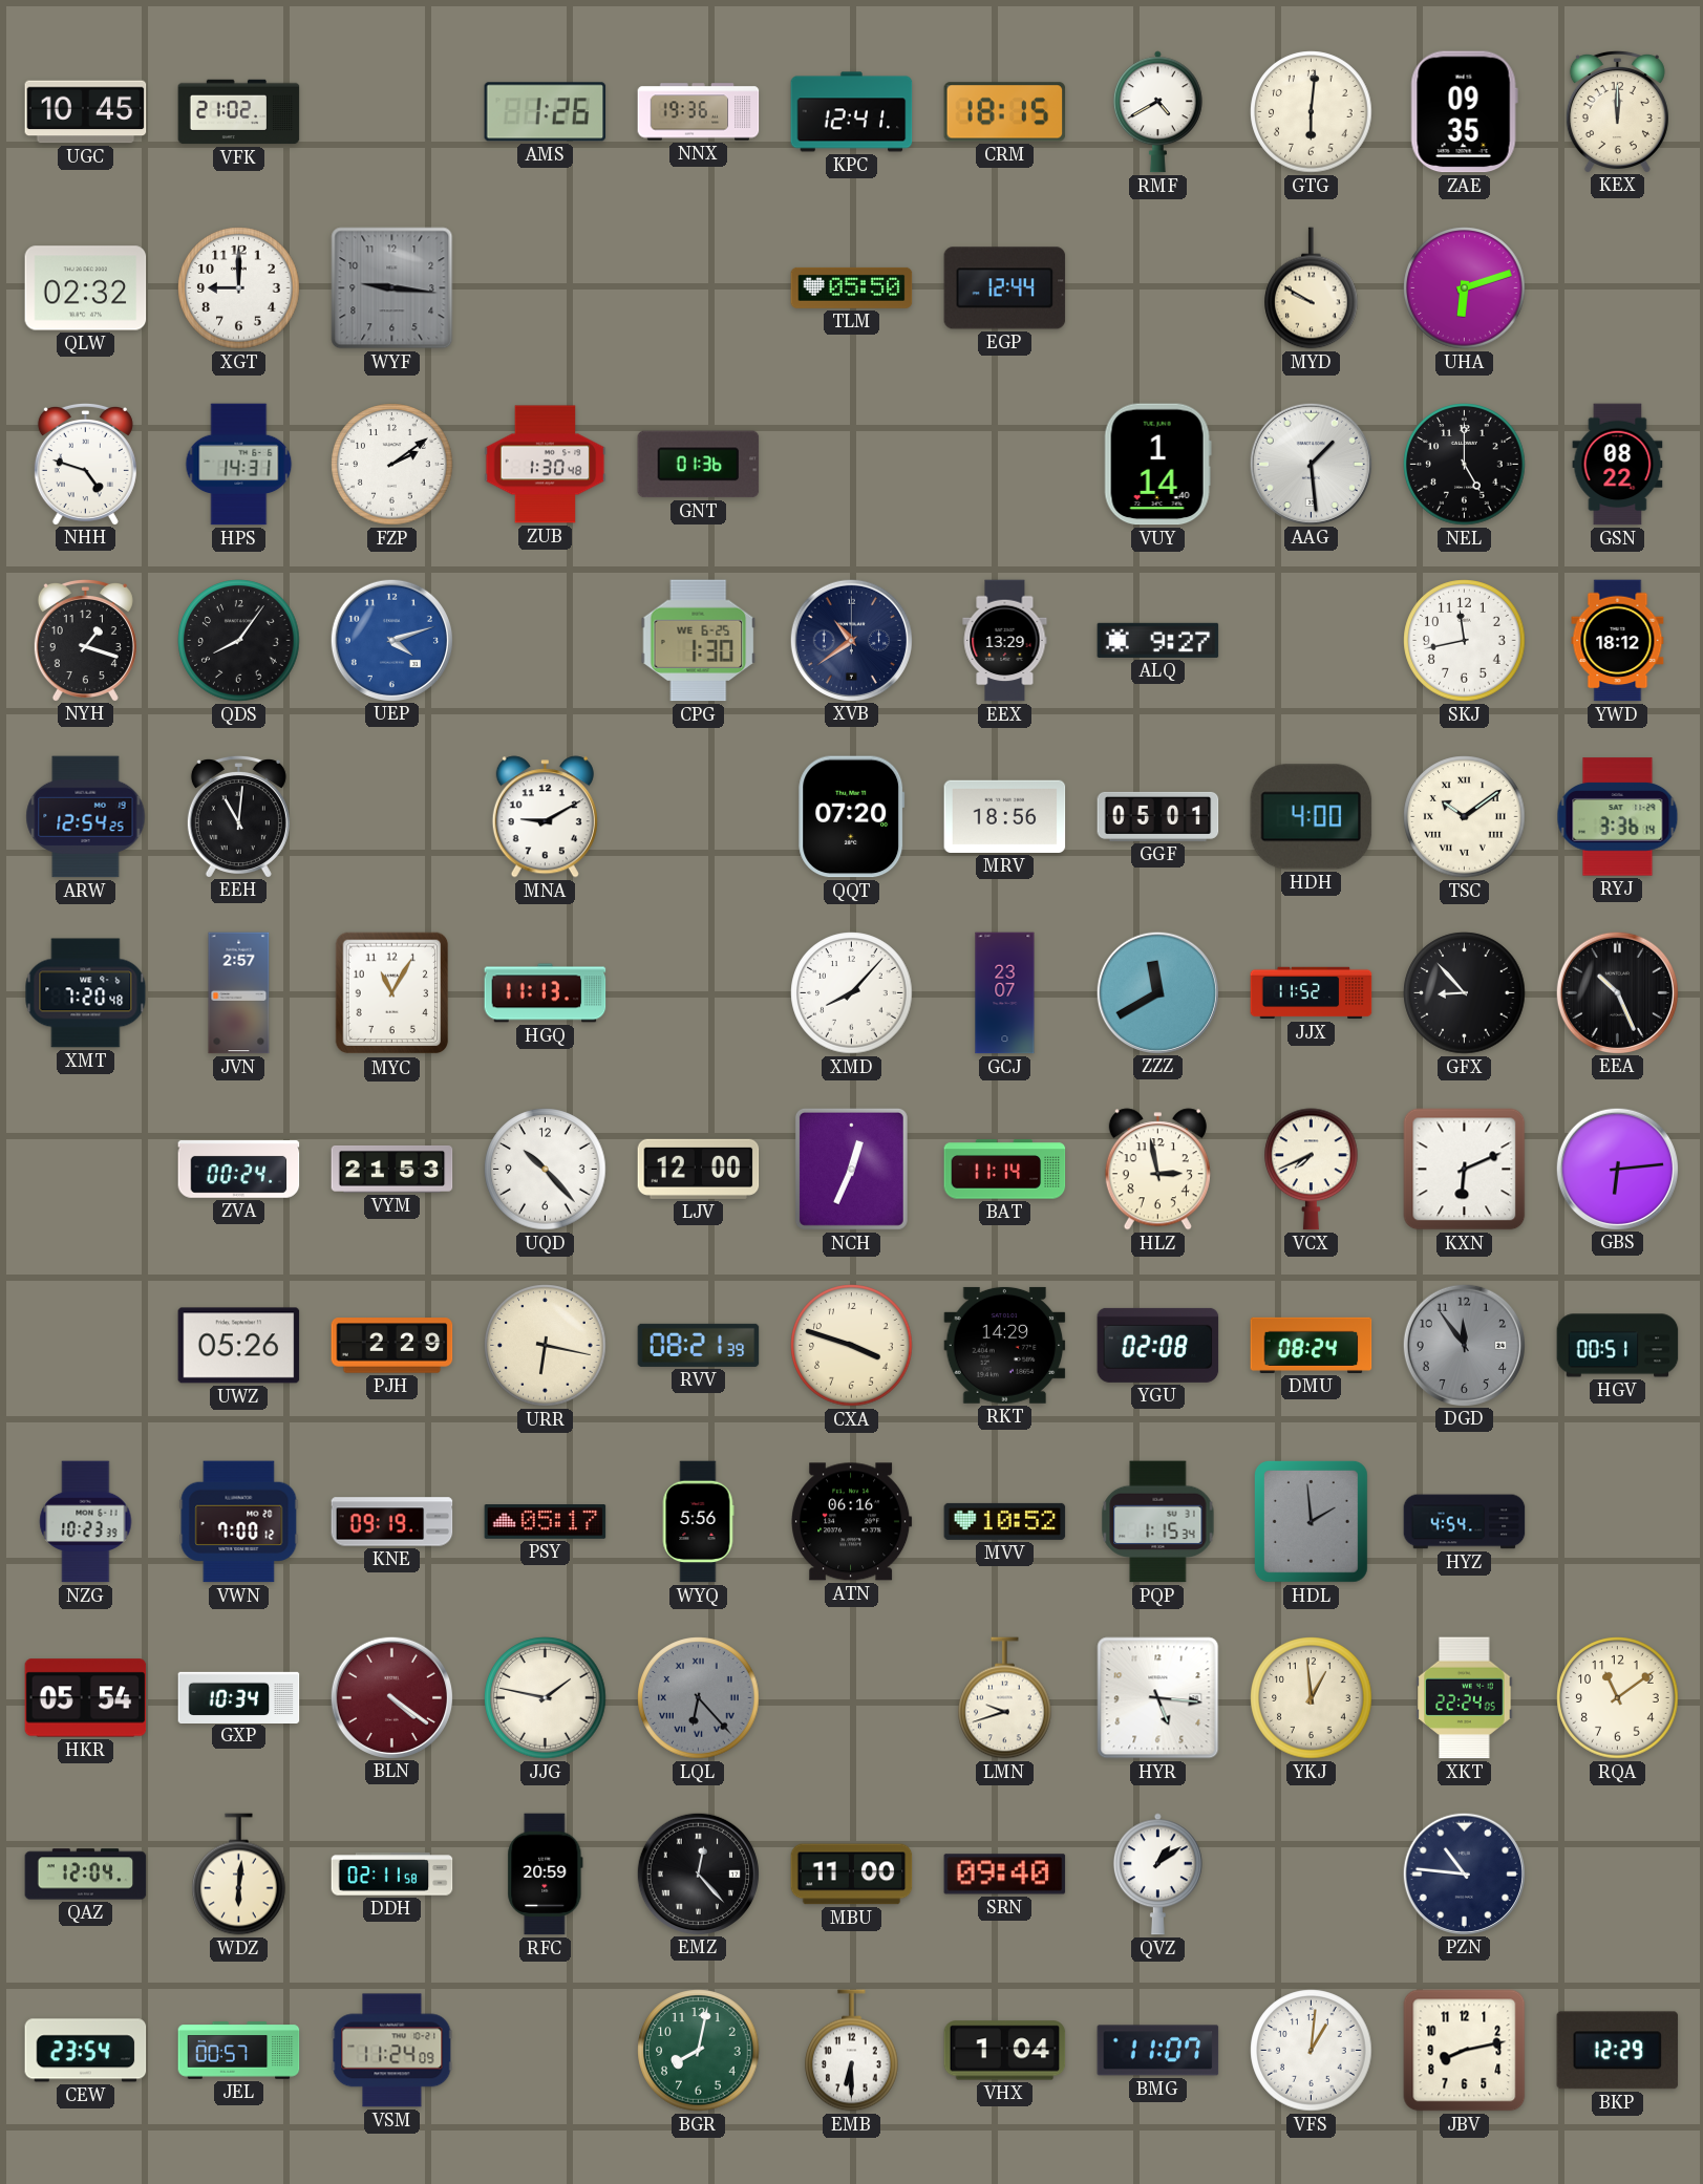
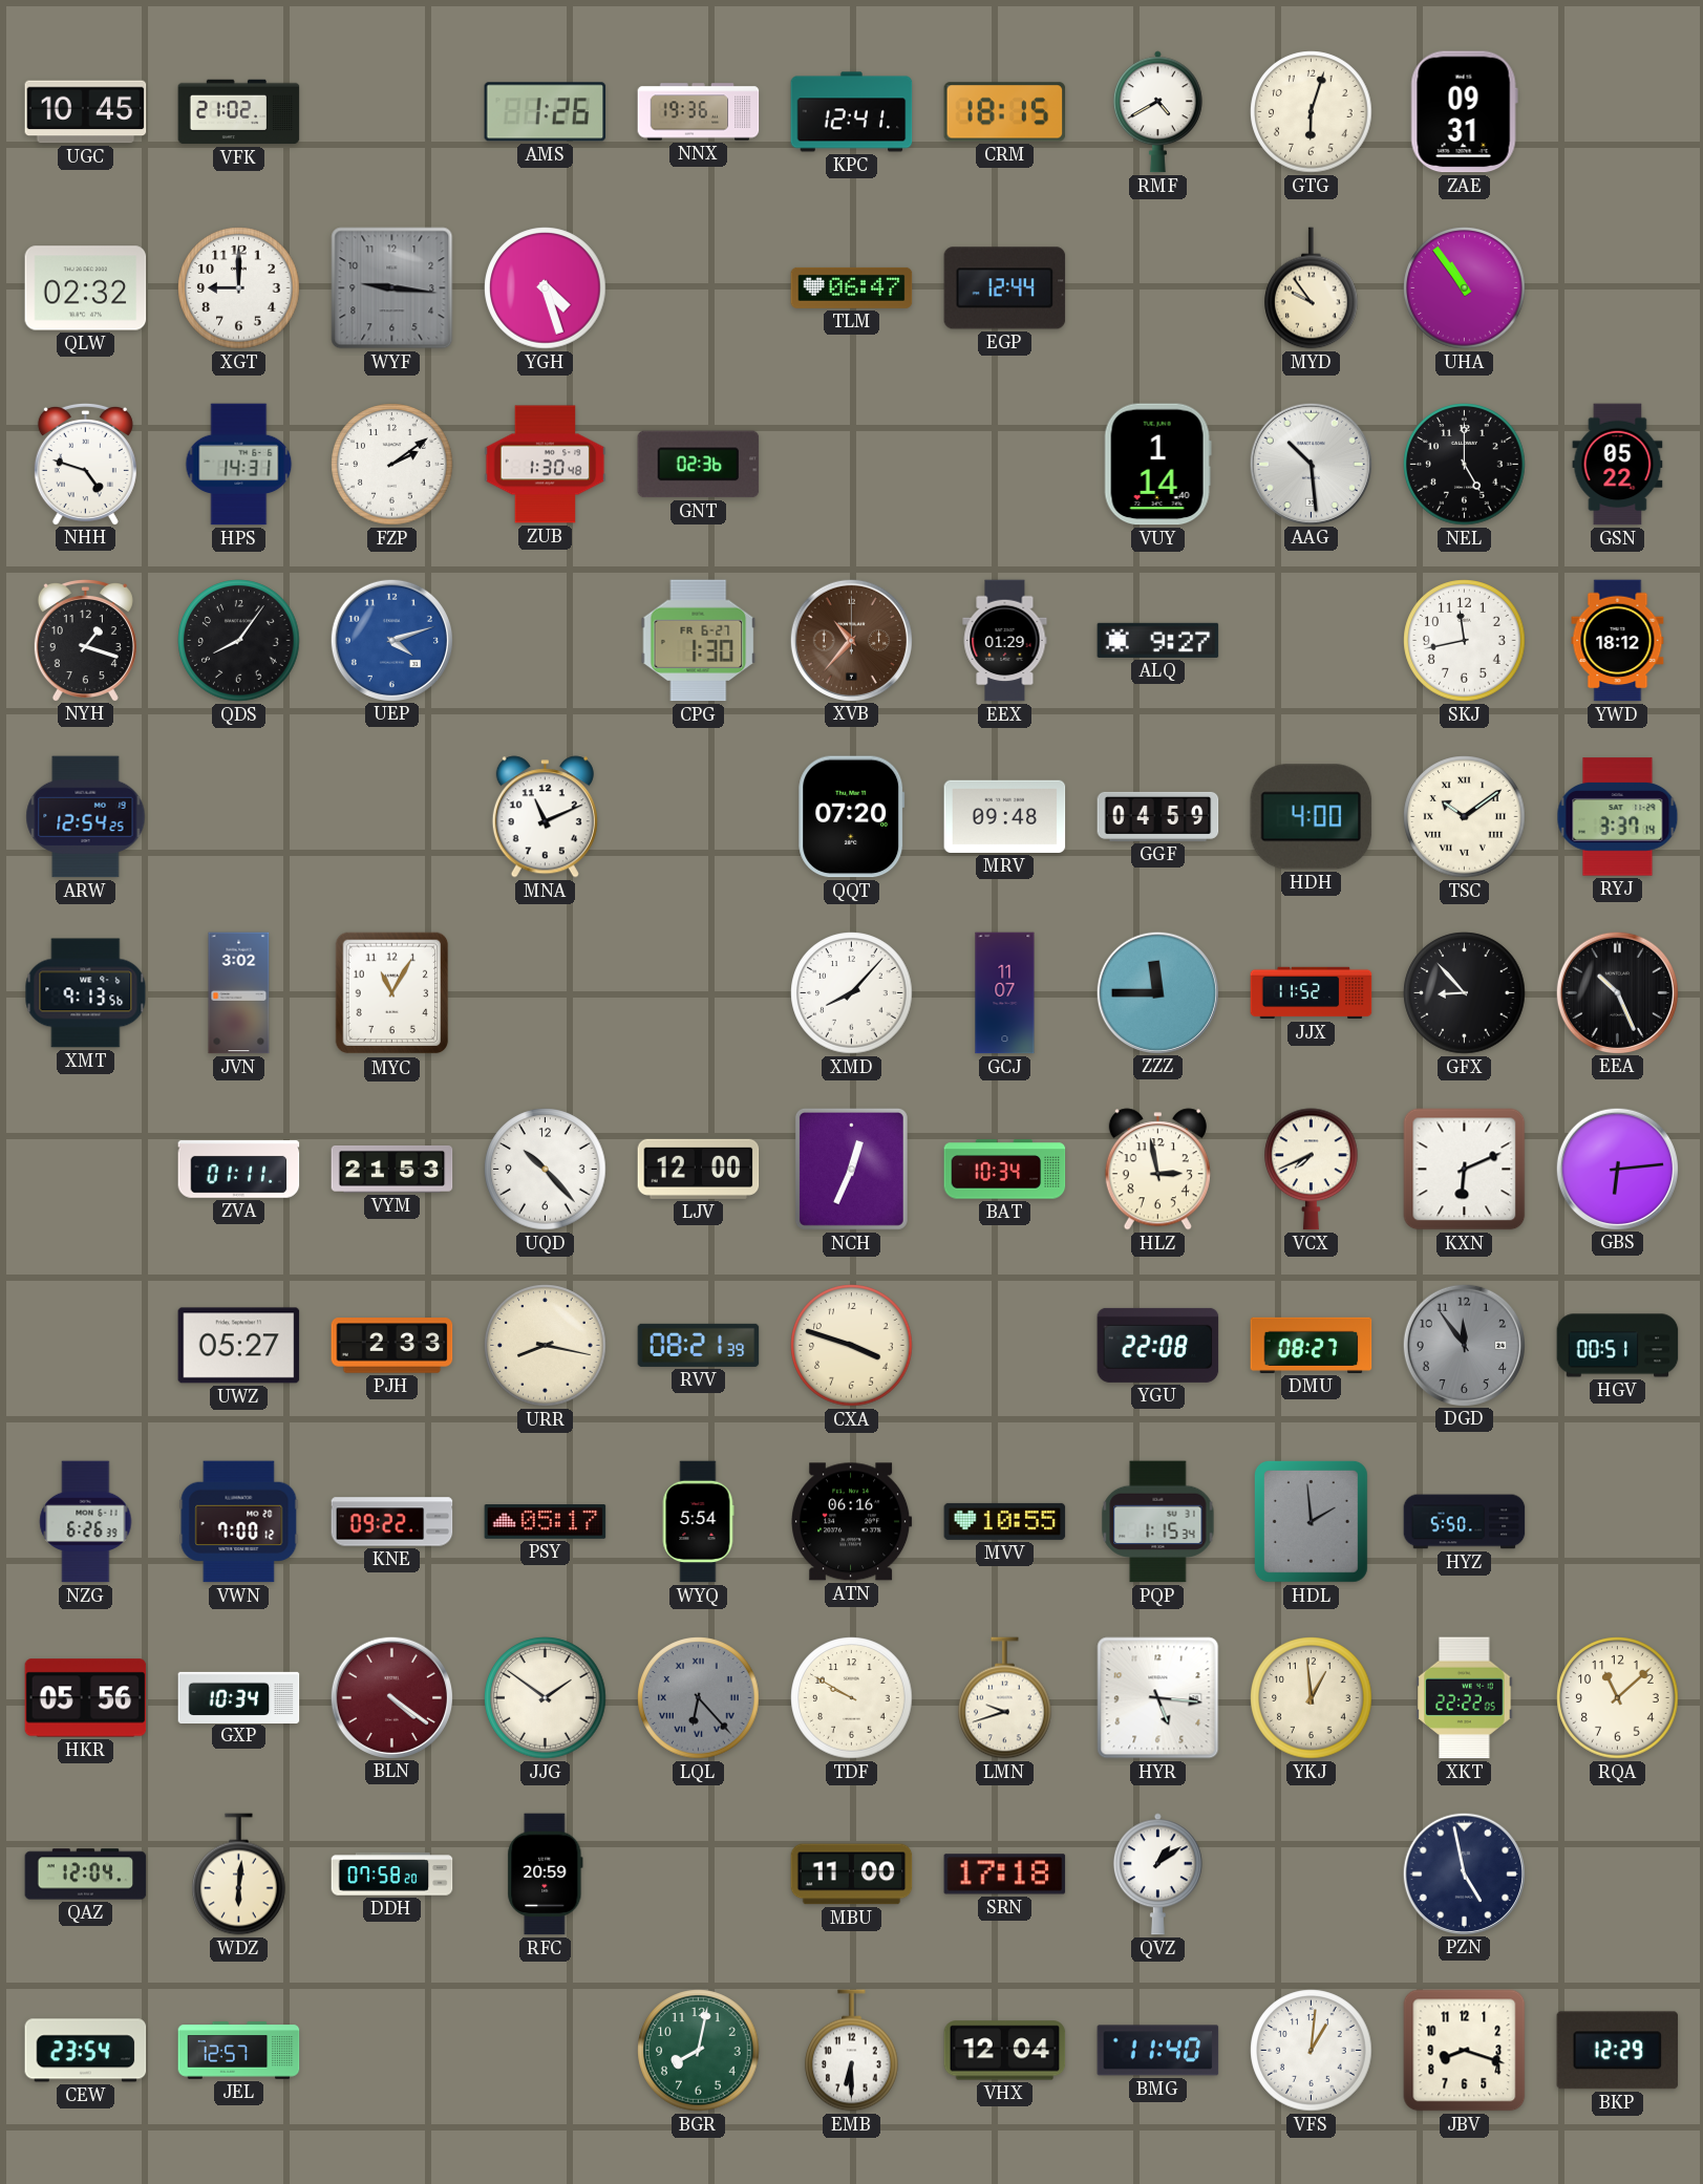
GTG: 6:01 -> 6:03
ZAE: 09:35 -> 09:31
KEX: 12:00 -> none
YGH: none -> 4:27
TLM: 05:50 -> 06:47
MYD: 9:50 -> 9:54
UHA: 6:12 -> 10:54
GNT: 01:36 -> 02:36
AAG: 1:29 -> 10:29
GSN: 08:22 -> 05:22
CPG date: WE 6-25 -> FR 6-27
XVB: 10:39 -> 10:37
XVB dial: navy -> brown
EEX: 13:29 -> 01:29
EEH: 11:01 -> none
MNA: 9:10 -> 11:11
MRV: 18:56 -> 09:48
GGF: 05:01 -> 04:59
RYJ: 3:36 -> 3:37
XMT: 7:20 -> 9:13
JVN: 2:57 -> 3:02
HGQ: 11:13 -> none
GCJ: 23:07 -> 11:07
ZZZ: 11:40 -> 11:45
ZVA: 00:24 -> 01:11
BAT: 11:14 -> 10:34
UWZ: 05:26 -> 05:27
PJH: 2:29 -> 2:33
URR: 6:17 -> 8:17
RKT: 14:29 -> none
YGU: 02:08 -> 22:08
DMU: 08:24 -> 08:27
NZG: 10:23 -> 6:26
KNE: 09:19 -> 09:22
WYQ: 5:56 -> 5:54
MVV: 10:52 -> 10:55
HYZ: 4:54 -> 5:50
HKR: 05:54 -> 05:56
JJG: 1:47 -> 1:51
TDF: none -> 9:50
XKT: 22:24 -> 22:22
RQA: 11:09 -> 11:08
DDH: 02:11 -> 07:58
EMZ: 12:23 -> none
SRN: 09:40 -> 17:18
PZN: 10:46 -> 4:58
JEL: 00:57 -> 12:57
VSM: 11:24 -> none
VHX: 1:04 -> 12:04
BMG: 11:07 -> 11:40
JBV: 8:13 -> 8:18
